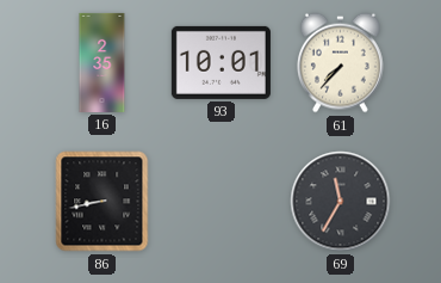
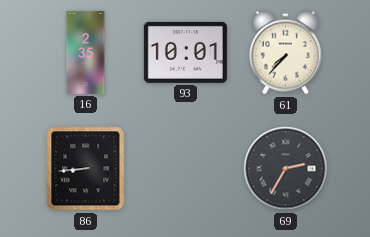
86: 8:43 -> 8:44
69: 11:35 -> 2:35
